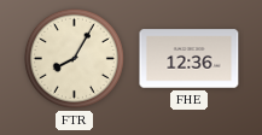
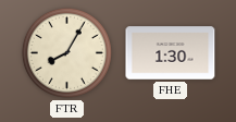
FHE: 12:36 -> 1:30
